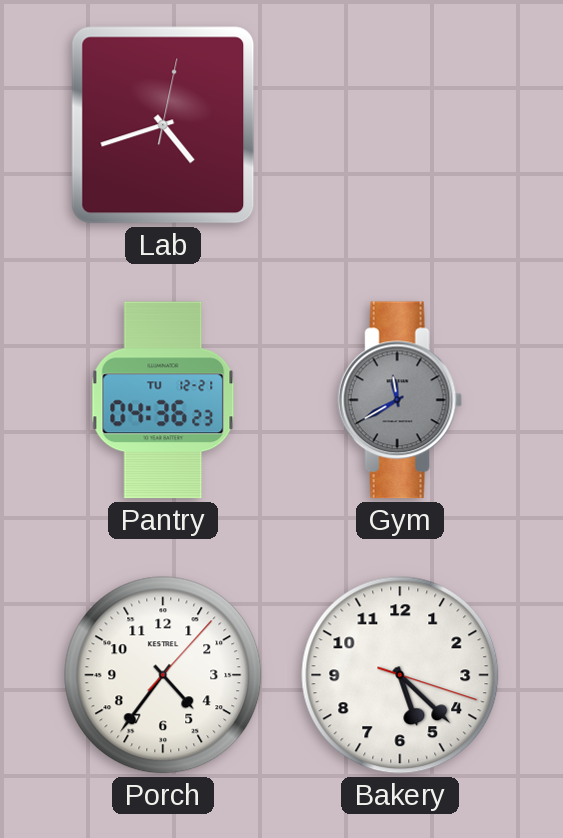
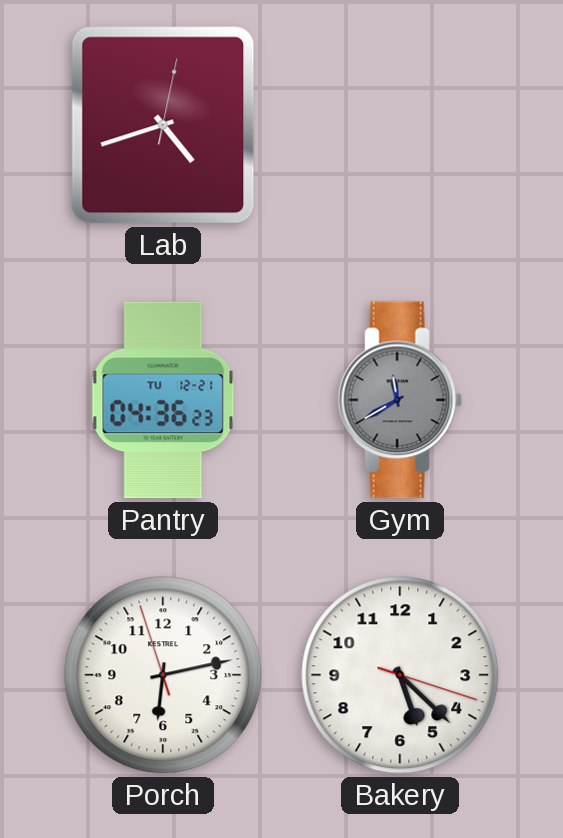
Porch: 4:36 -> 6:12
